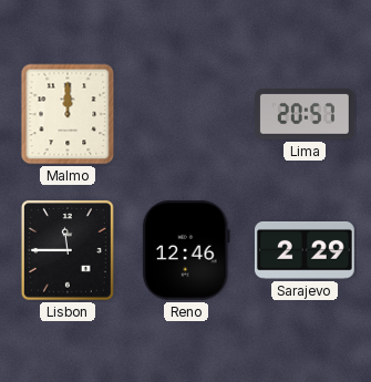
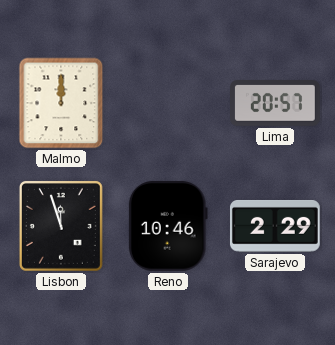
Lisbon: 11:45 -> 11:57
Reno: 12:46 -> 10:46
